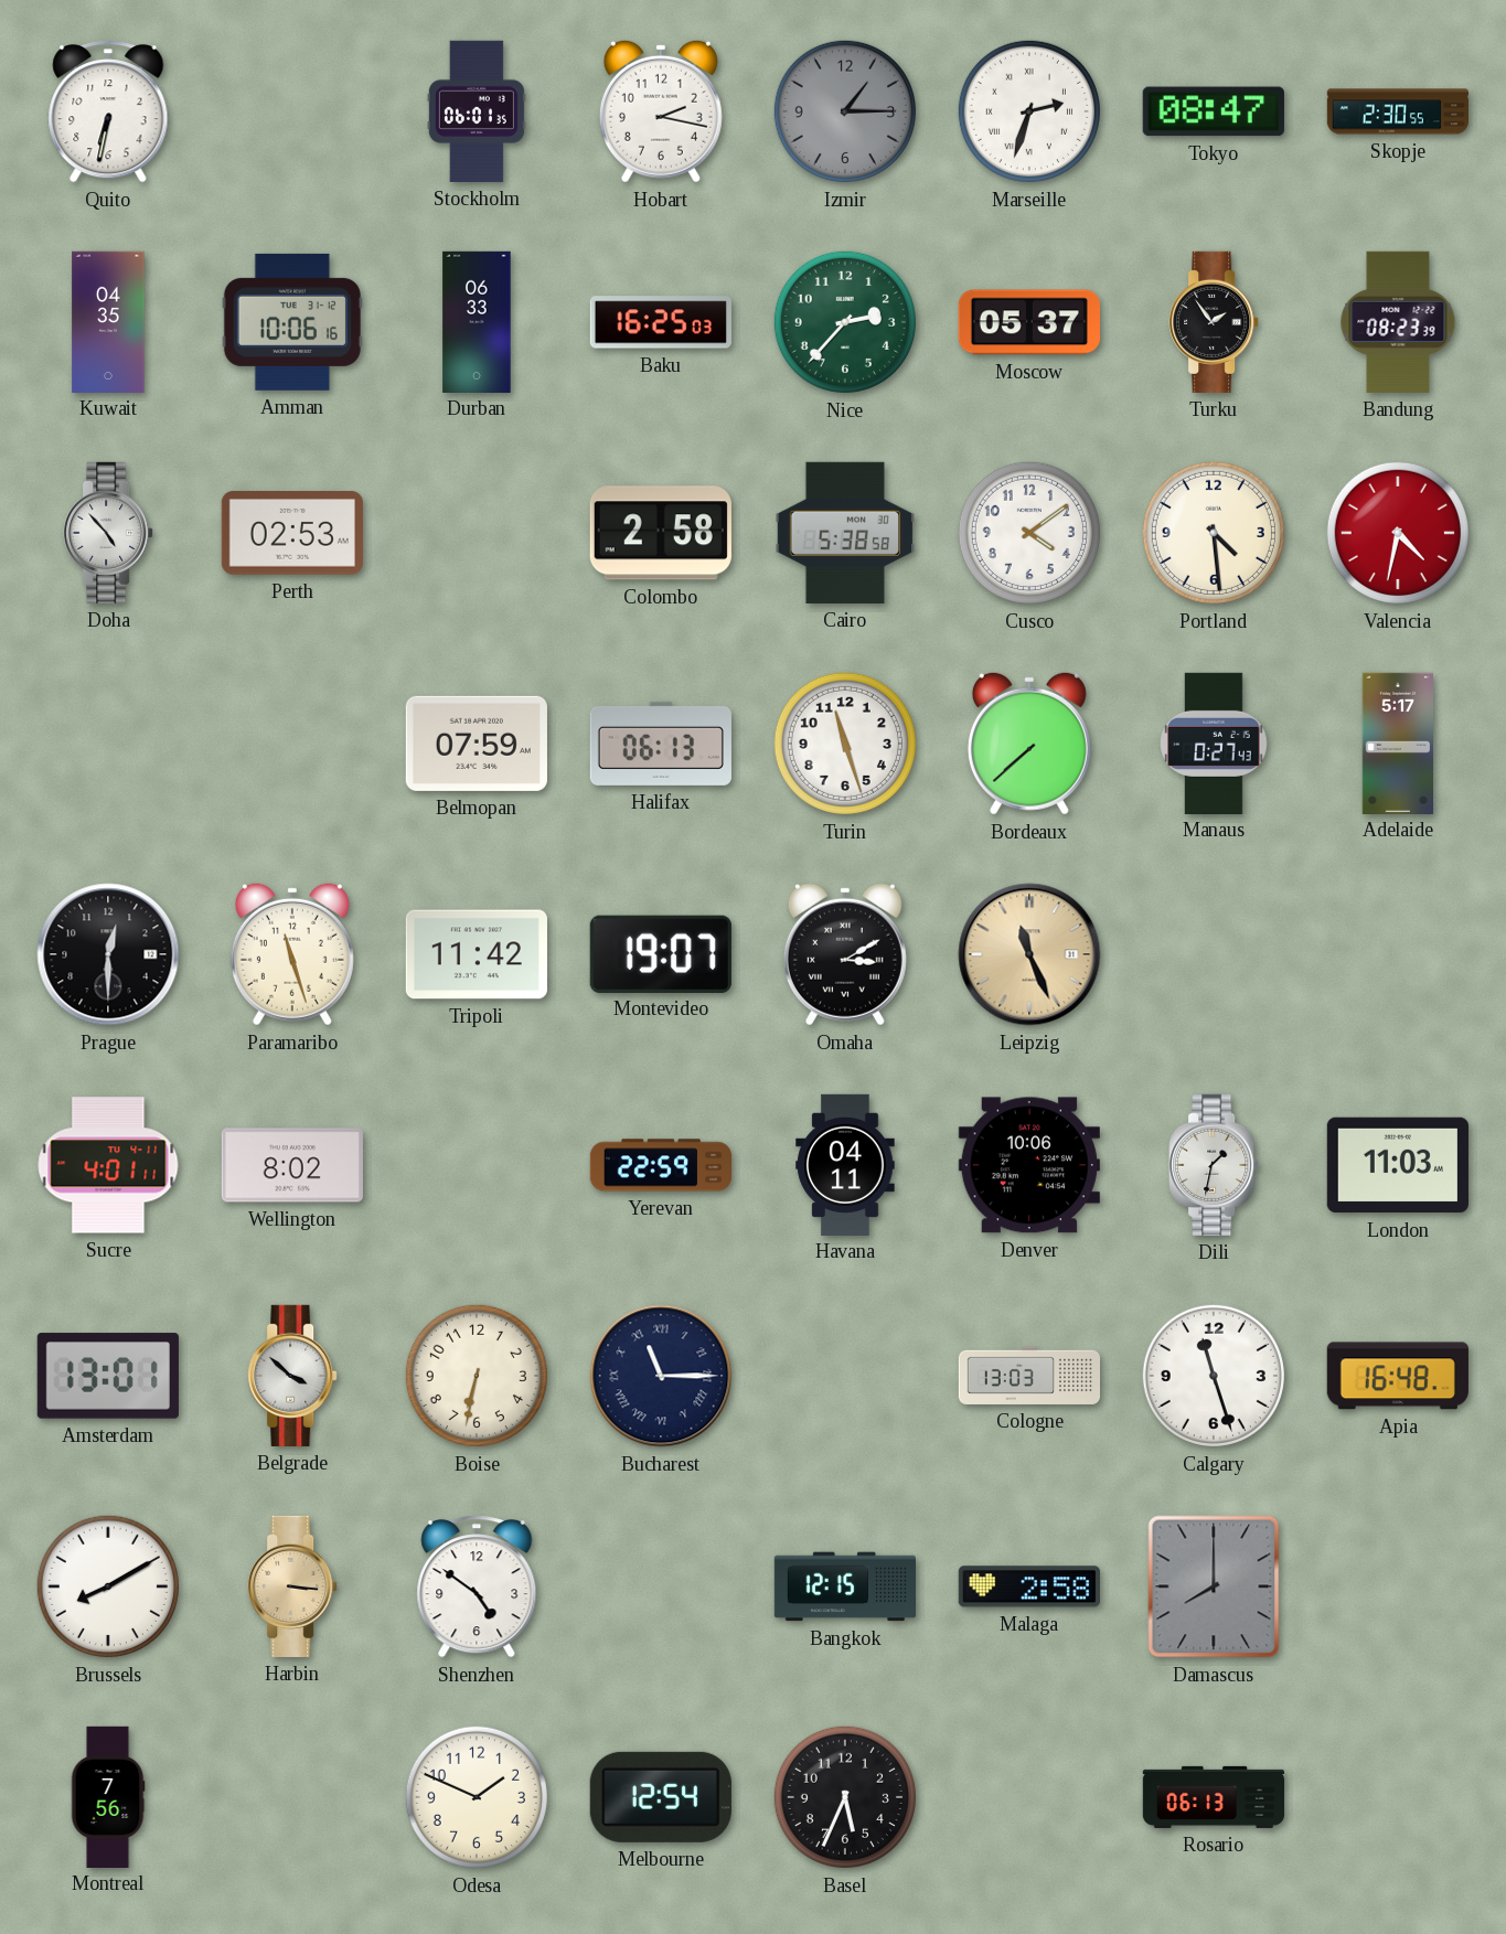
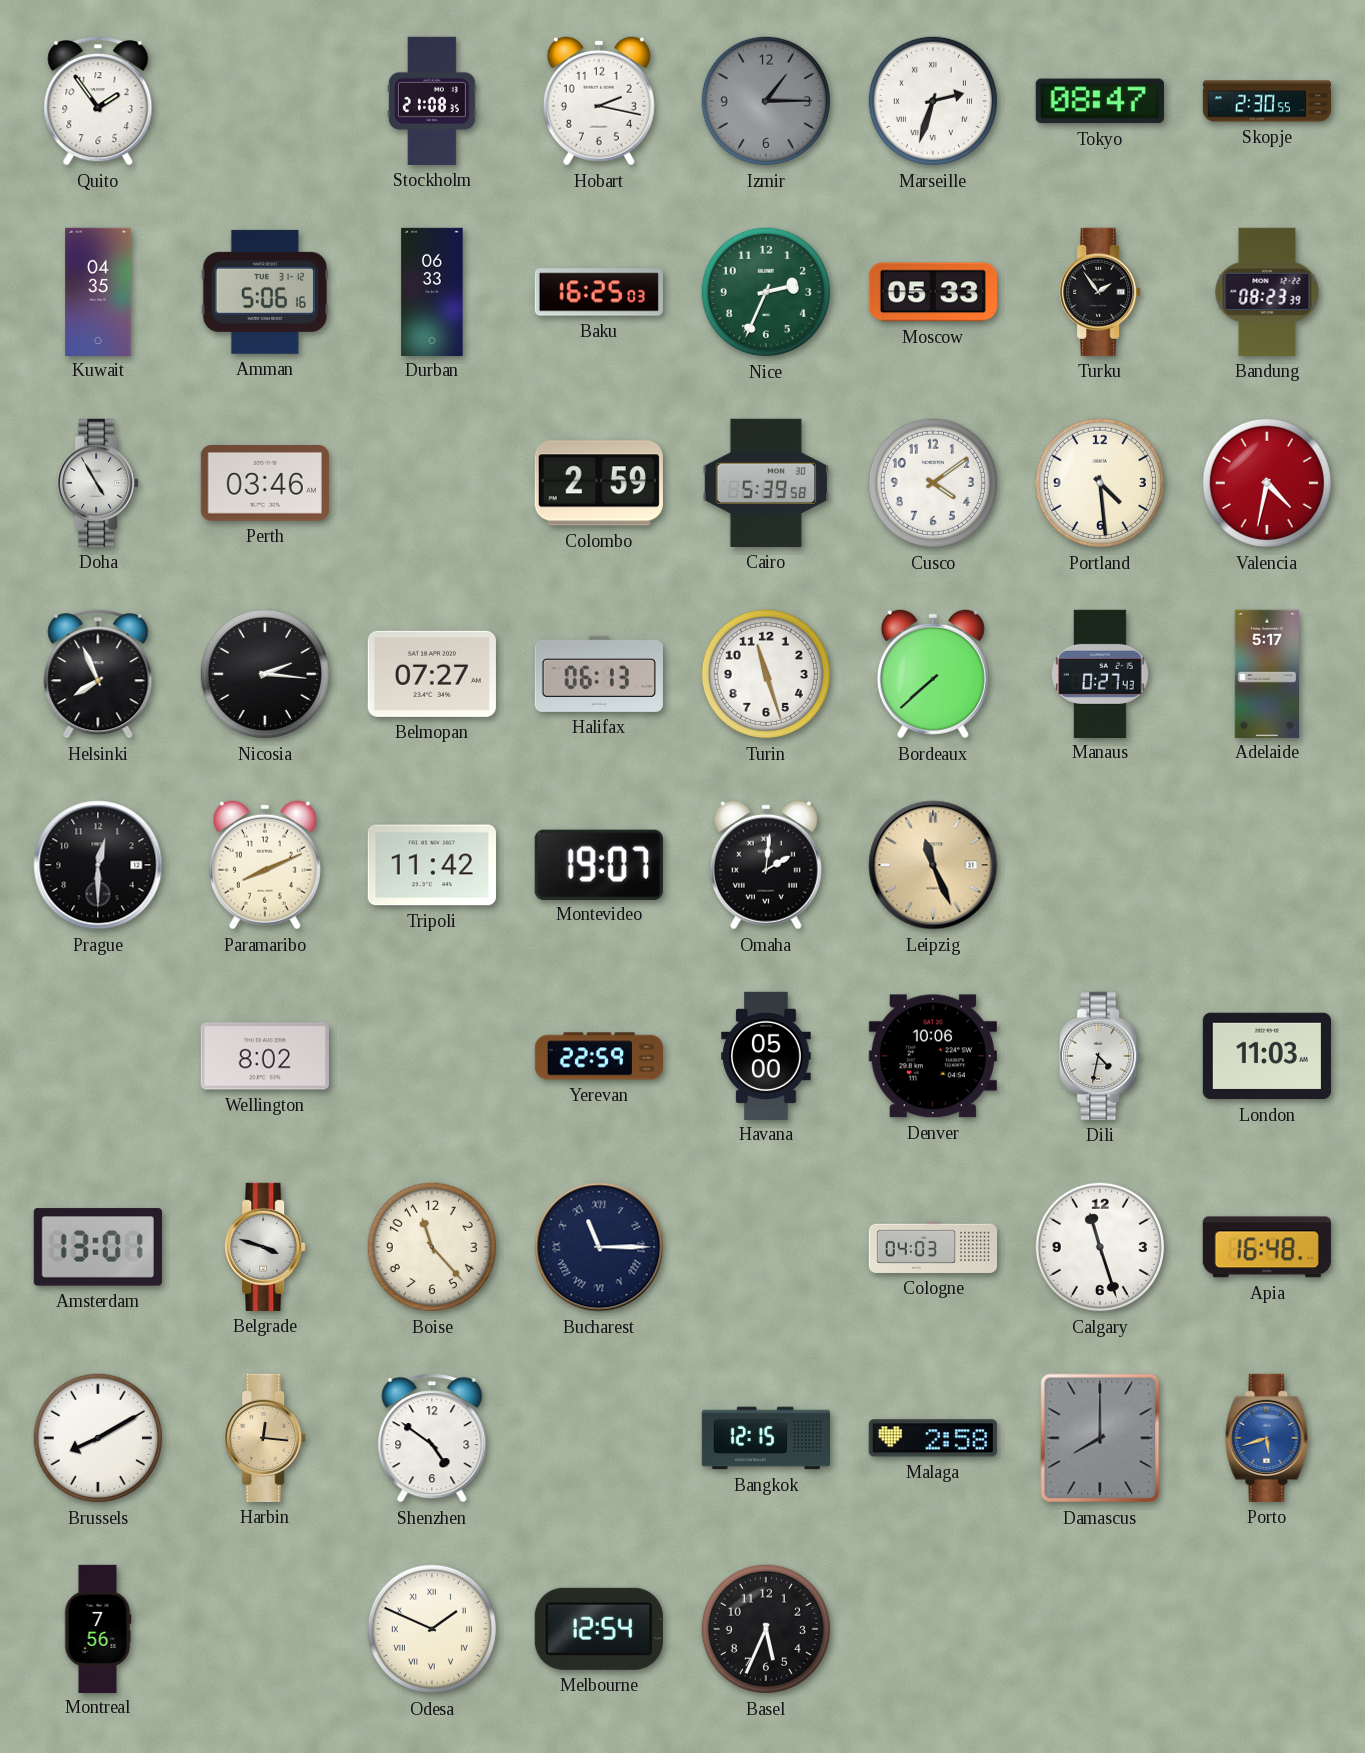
Quito: 6:32 -> 1:54
Stockholm: 06:01 -> 21:08
Amman: 10:06 -> 5:06
Nice: 2:37 -> 2:34
Moscow: 05:37 -> 05:33
Doha: 4:53 -> 4:55
Perth: 02:53 -> 03:46
Colombo: 2:58 -> 2:59
Cairo: 5:38 -> 5:39
Helsinki: none -> 7:56
Nicosia: none -> 2:16
Belmopan: 07:59 -> 07:27
Paramaribo: 11:27 -> 8:11
Omaha: 3:10 -> 2:01
Sucre: 4:01 -> none
Havana: 04:11 -> 05:00
Dili: 1:32 -> 4:32
Belgrade: 3:52 -> 3:48
Boise: 6:32 -> 11:23
Cologne: 13:03 -> 04:03
Harbin: 3:16 -> 12:16
Porto: none -> 5:42
Odesa numerals: Arabic -> Roman
Rosario: 06:13 -> none
